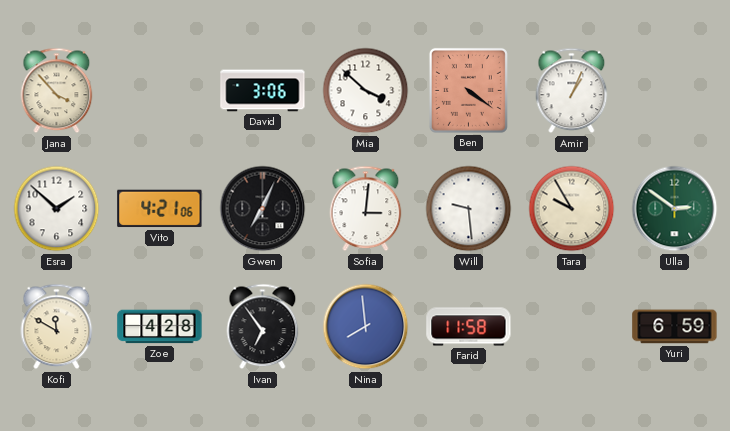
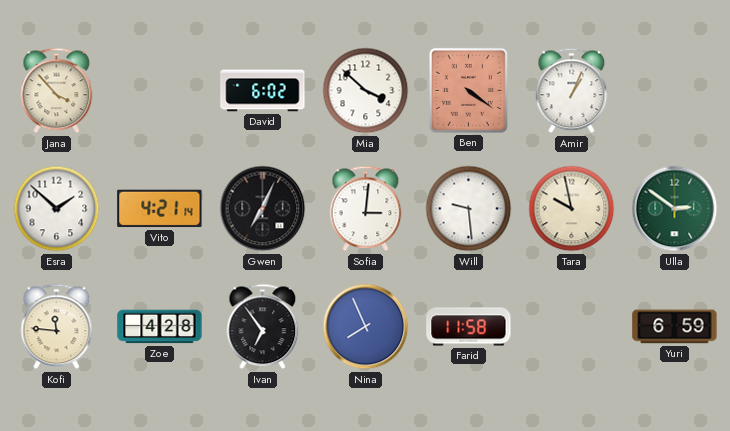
David: 3:06 -> 6:02
Vito: 4:21:06 -> 4:21:14
Tara: 9:55 -> 9:58
Kofi: 11:50 -> 11:46
Nina: 7:59 -> 7:56
